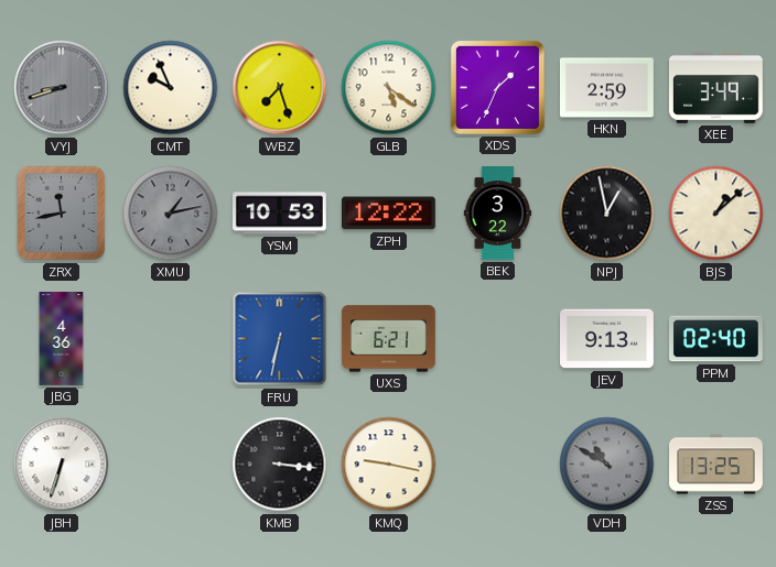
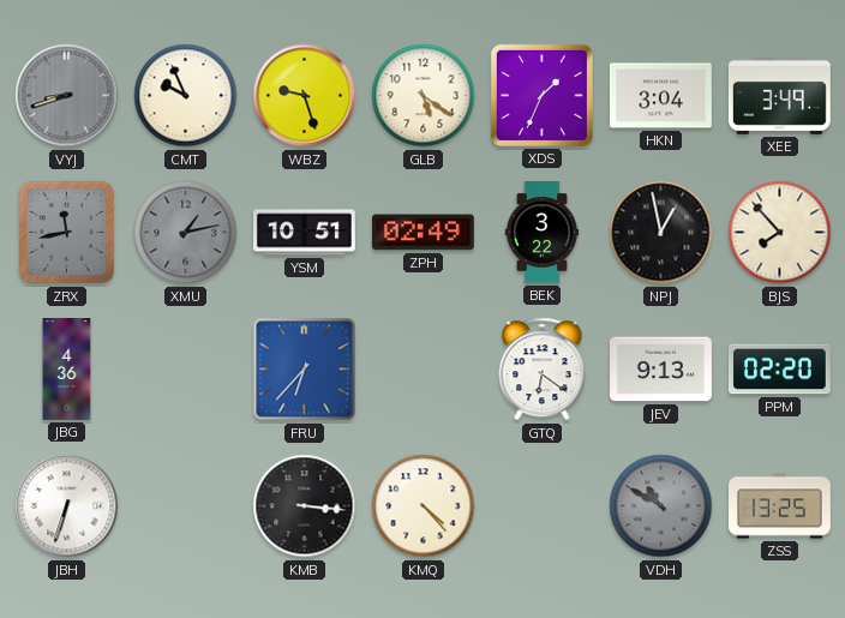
WBZ: 7:27 -> 9:27
HKN: 2:59 -> 3:04
YSM: 10:53 -> 10:51
ZPH: 12:22 -> 02:49
BJS: 1:08 -> 7:53
FRU: 6:32 -> 6:37
UXS: 6:21 -> none
GTQ: none -> 6:21
PPM: 02:40 -> 02:20
KMQ: 9:17 -> 4:23
